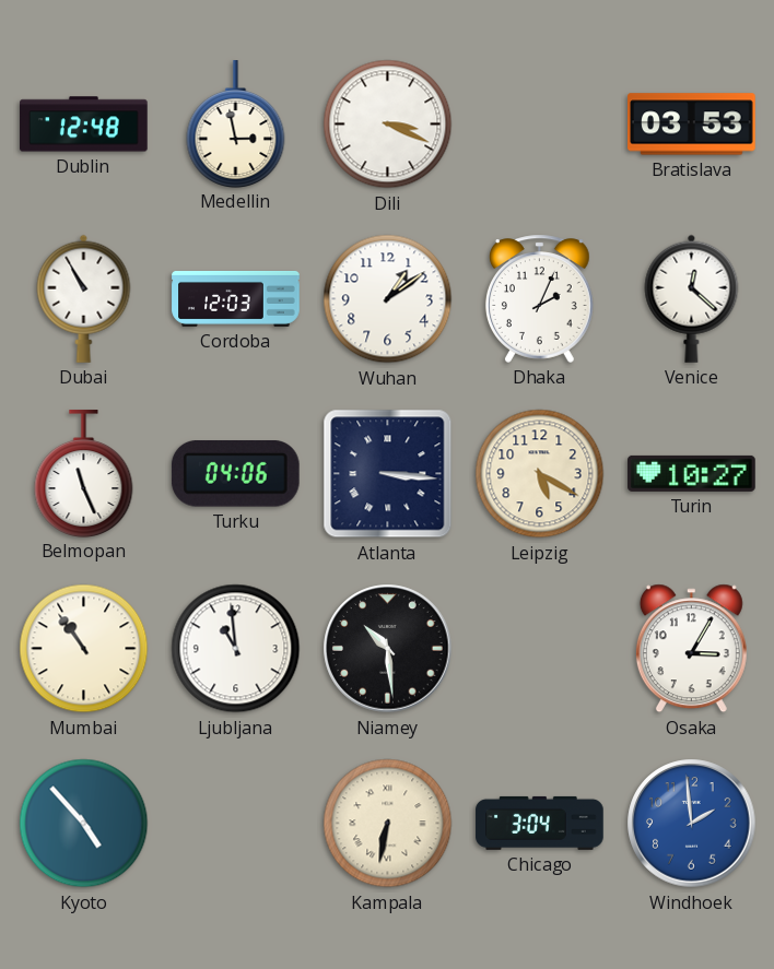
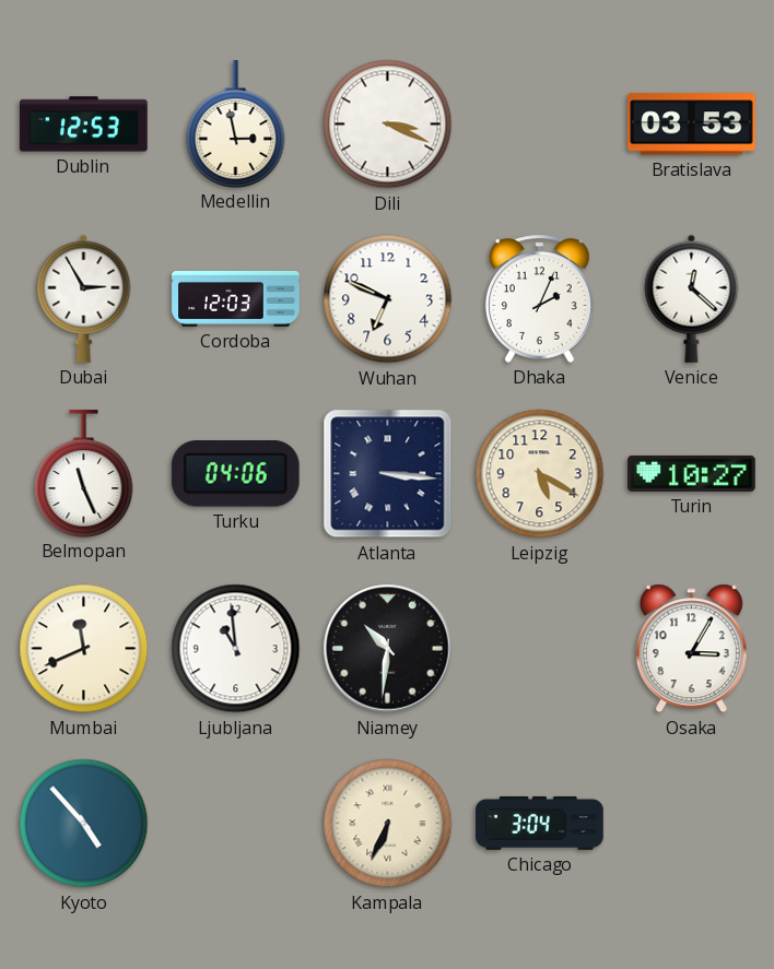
Dublin: 12:48 -> 12:53
Dubai: 10:55 -> 2:55
Wuhan: 1:09 -> 6:49
Mumbai: 10:54 -> 11:41
Niamey: 10:29 -> 10:31
Kampala: 6:32 -> 6:34
Windhoek: 1:59 -> none
